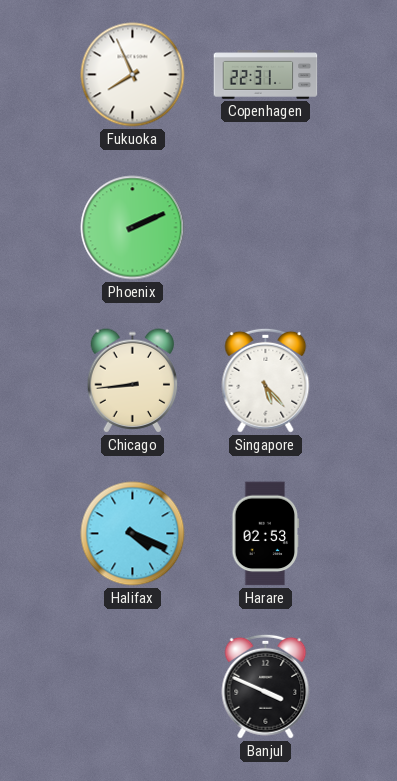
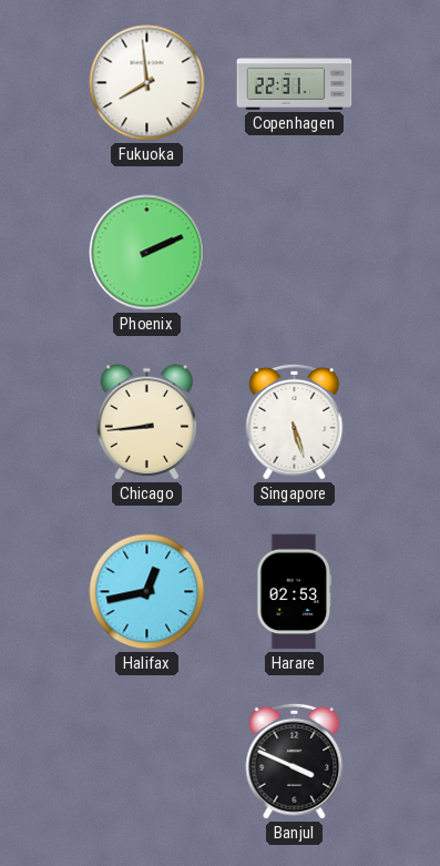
Fukuoka: 7:56 -> 7:59
Singapore: 5:23 -> 5:27
Halifax: 4:19 -> 12:43
